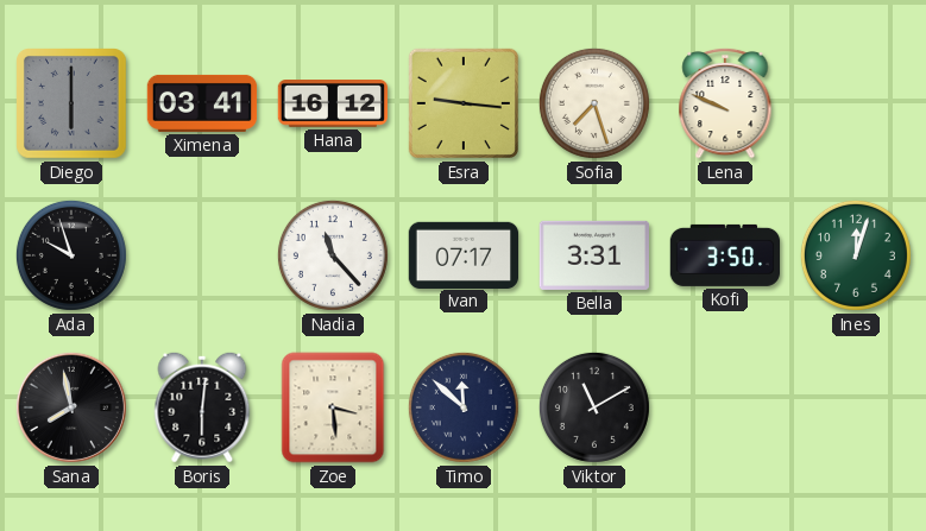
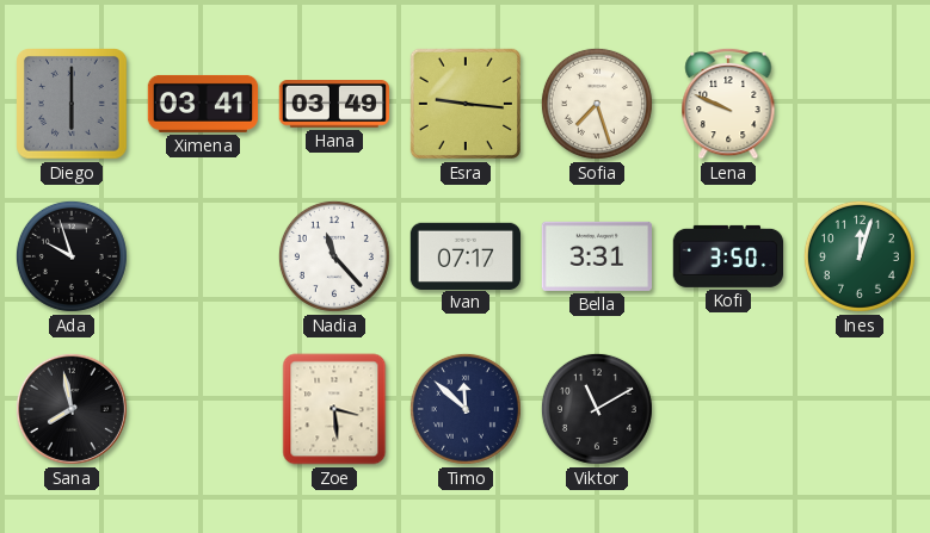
Hana: 16:12 -> 03:49
Boris: 6:01 -> none
